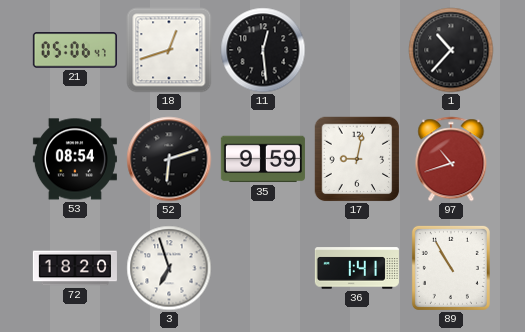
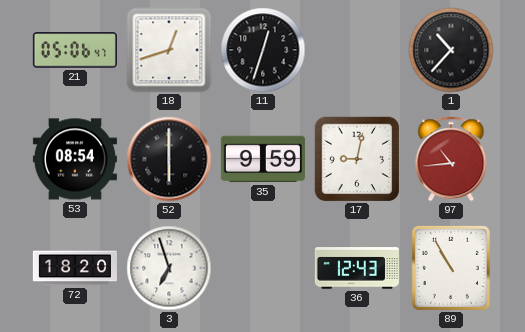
11: 12:29 -> 12:33
52: 6:12 -> 6:00
97: 10:42 -> 10:44
36: 1:41 -> 12:43
